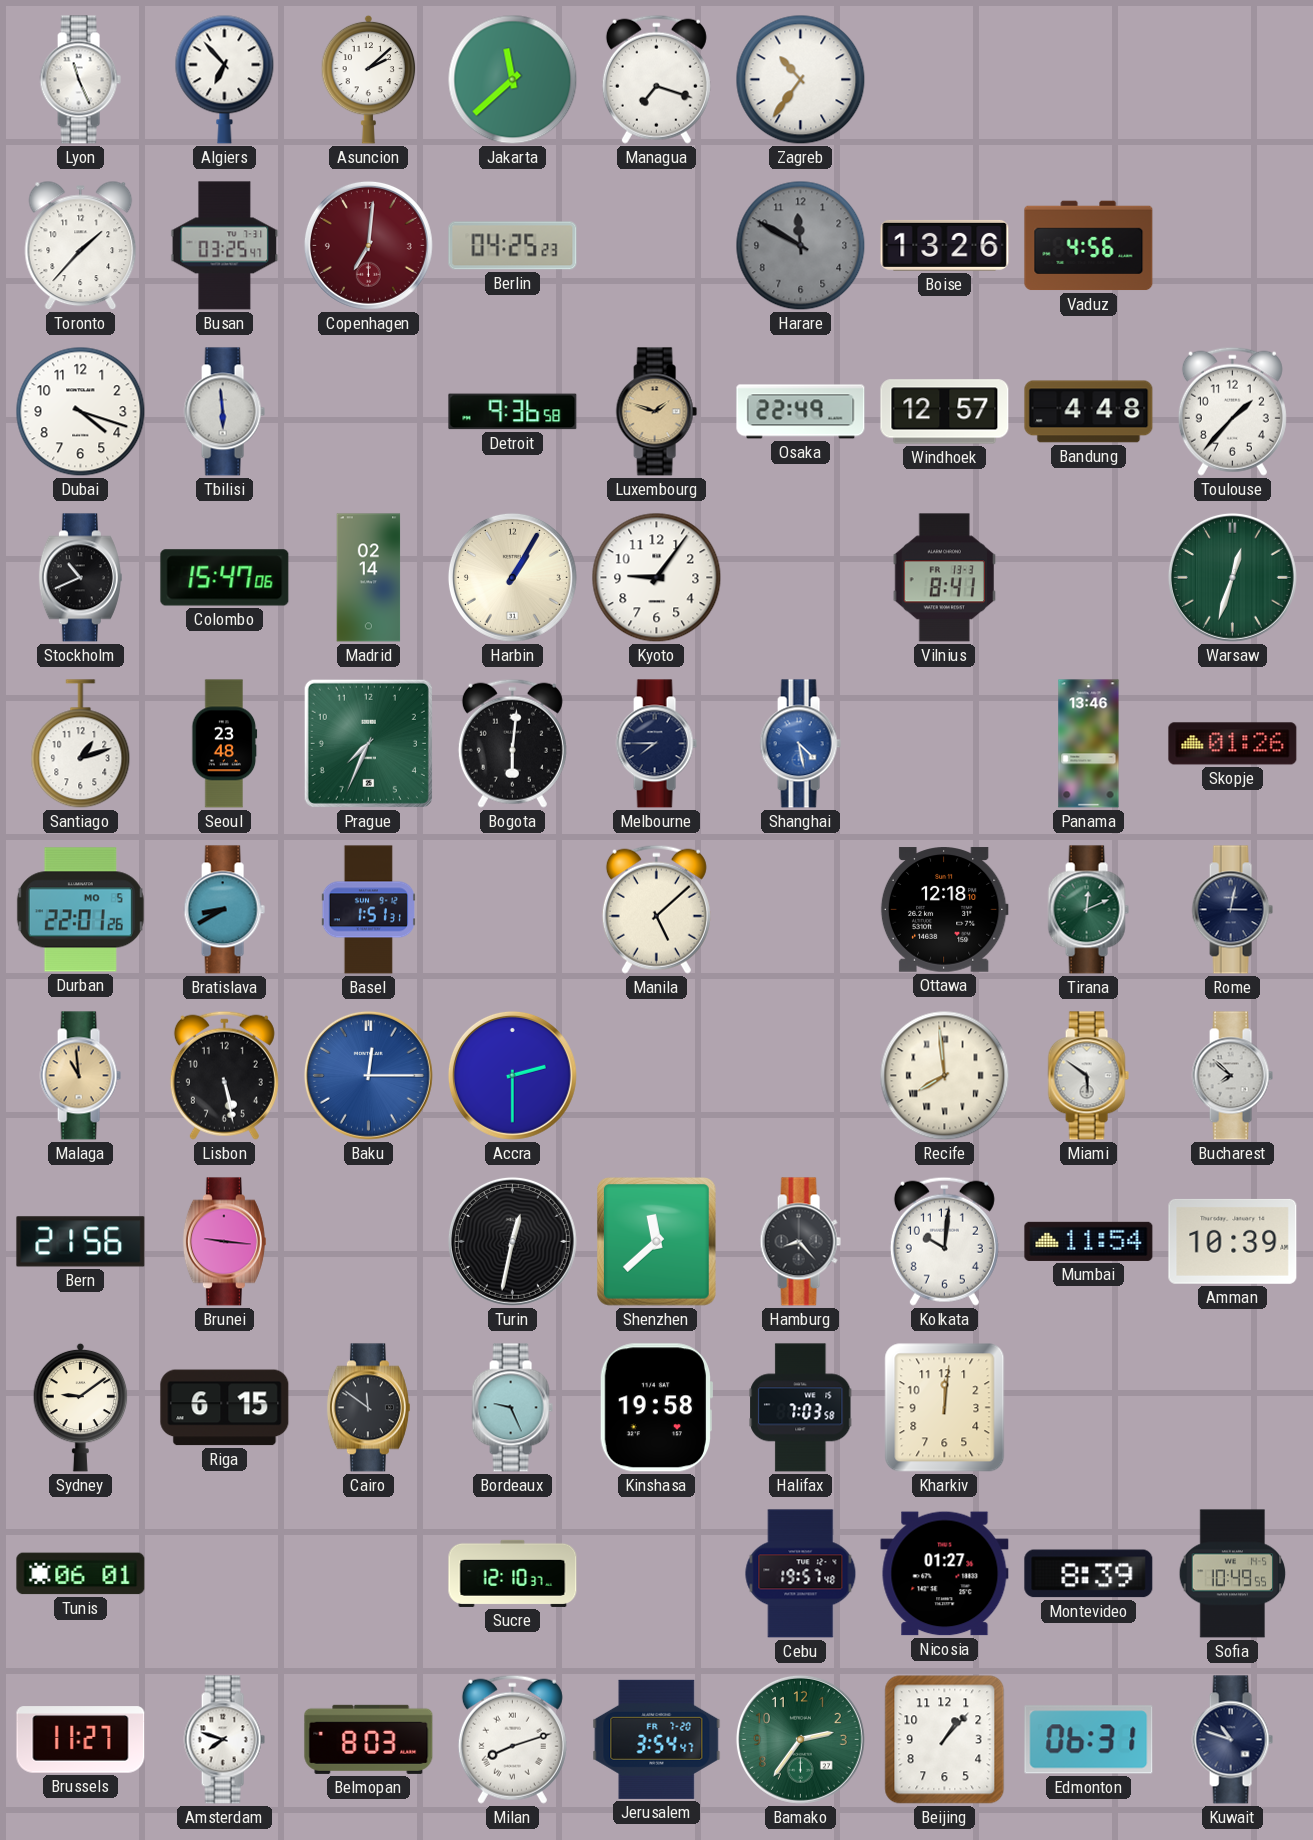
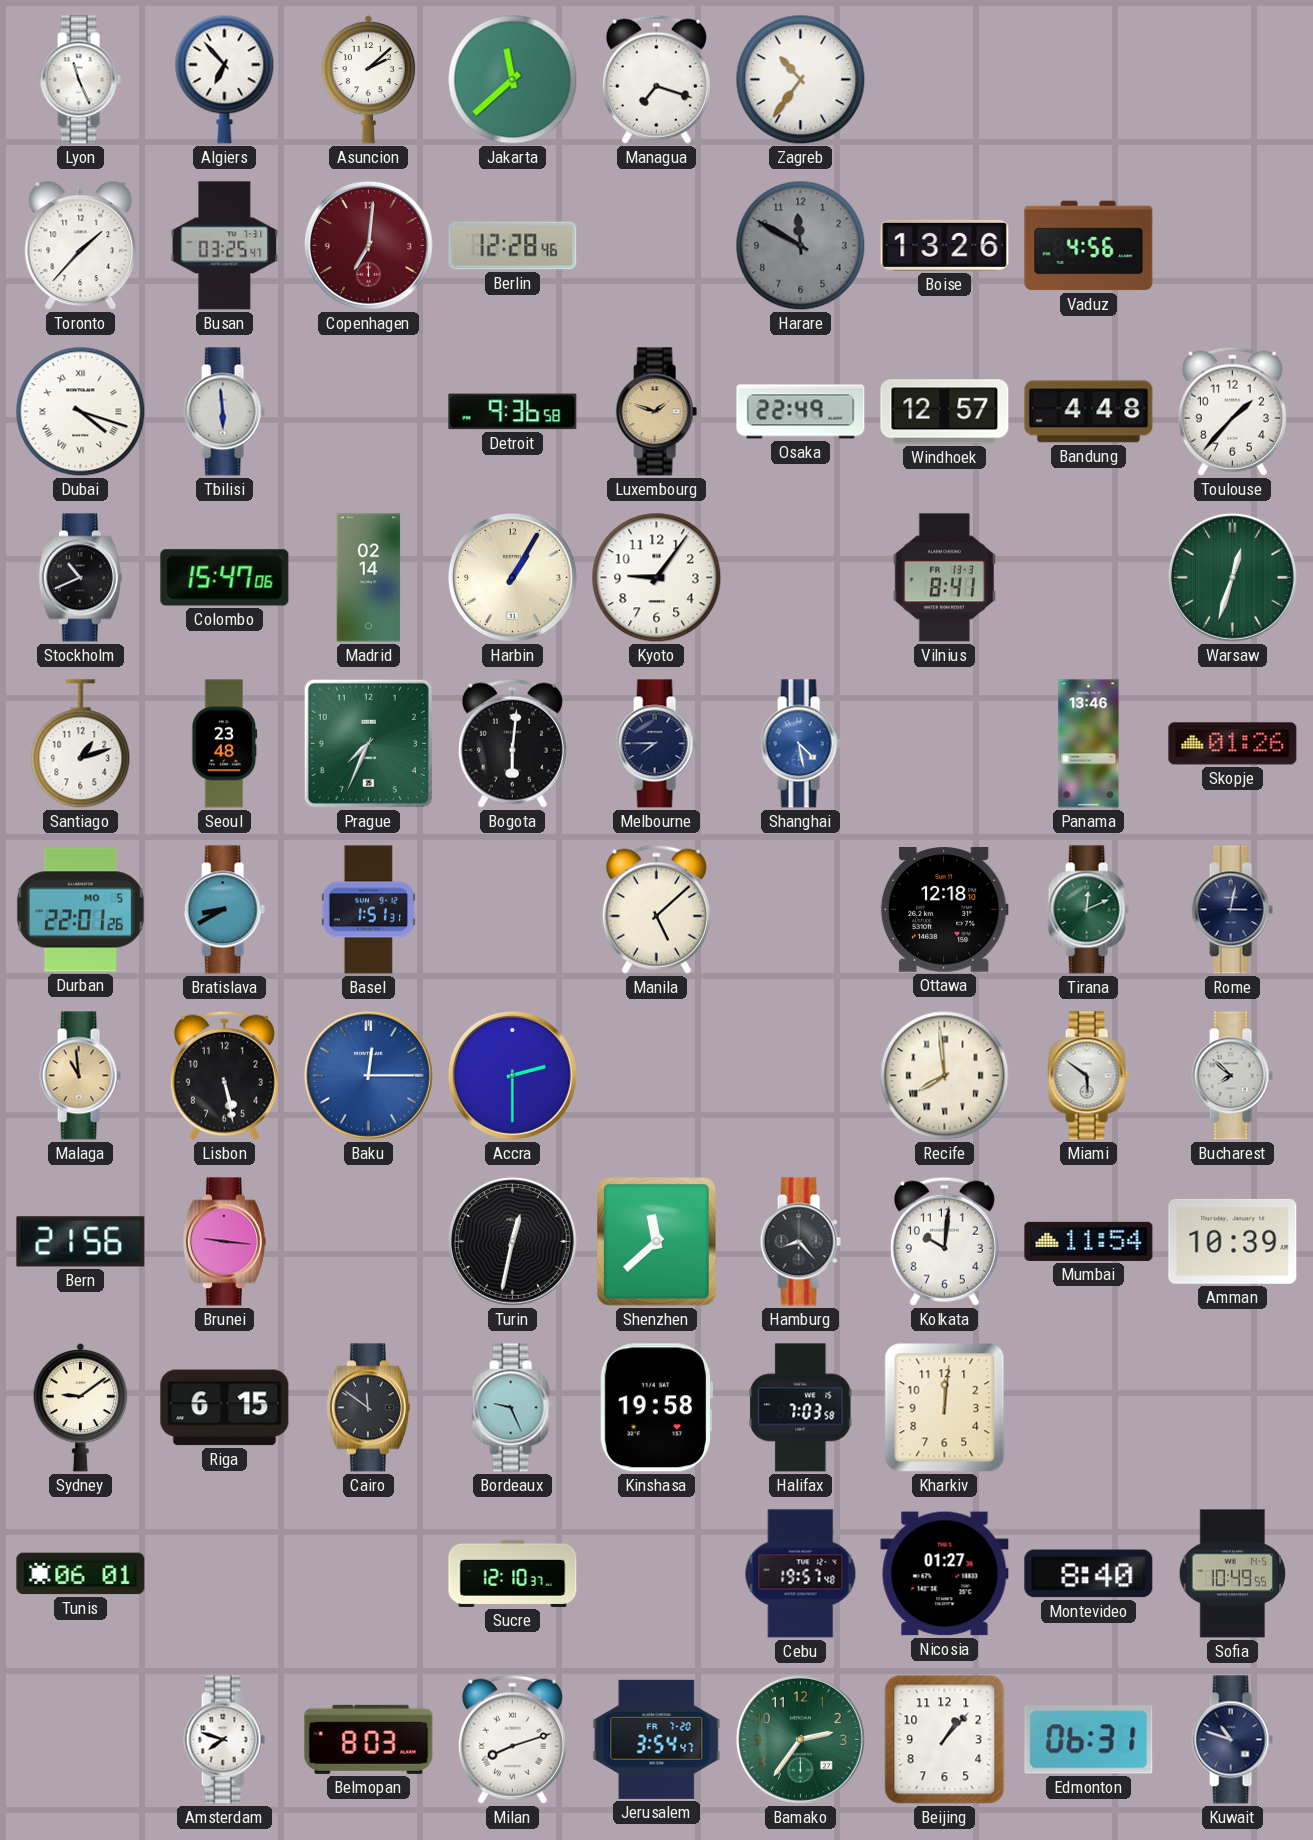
Berlin: 04:25 -> 12:28
Dubai numerals: Arabic -> Roman
Montevideo: 8:39 -> 8:40
Brussels: 11:27 -> none
